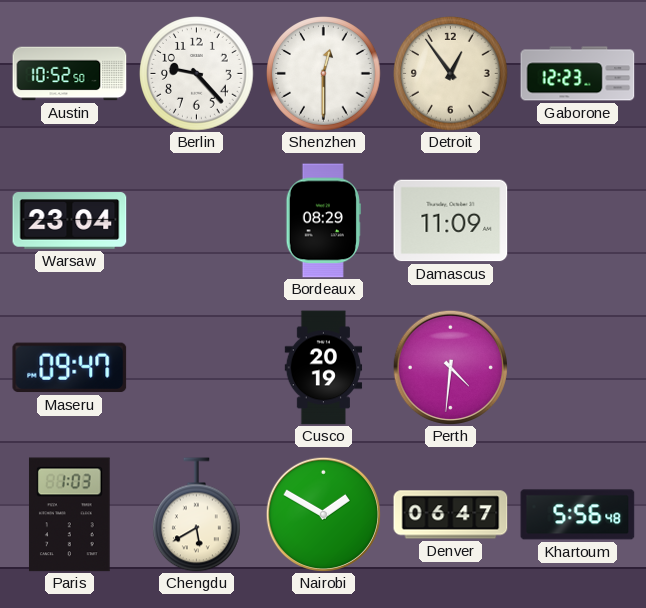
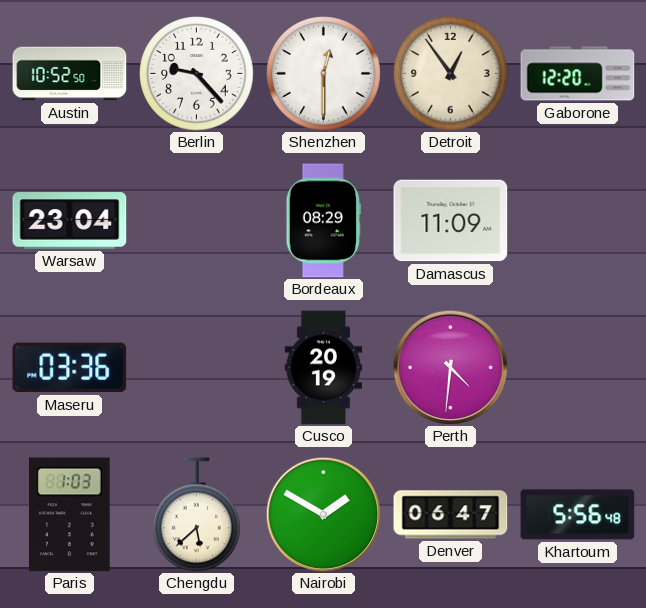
Gaborone: 12:23 -> 12:20
Maseru: 09:47 -> 03:36
Chengdu: 5:40 -> 5:38
